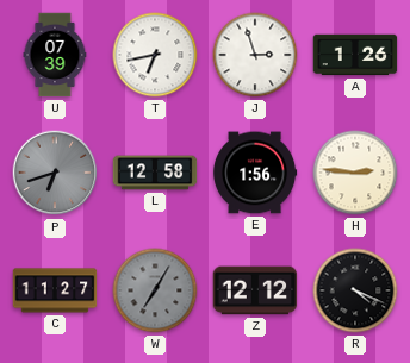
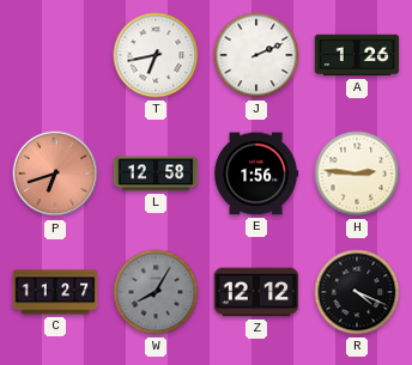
U: 07:39 -> none
J: 2:57 -> 2:11
P dial: grey -> salmon
W: 7:05 -> 8:05
